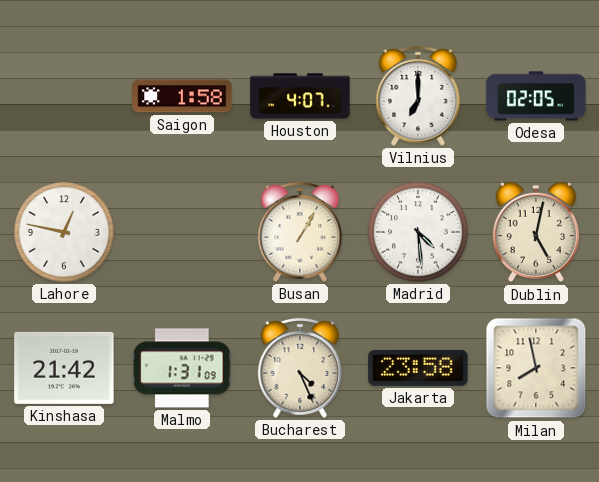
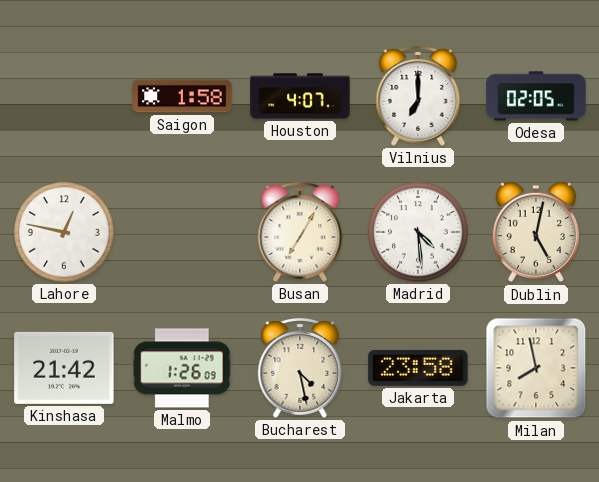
Busan: 1:05 -> 7:05
Malmo: 1:31 -> 1:26
Bucharest: 4:26 -> 4:28
